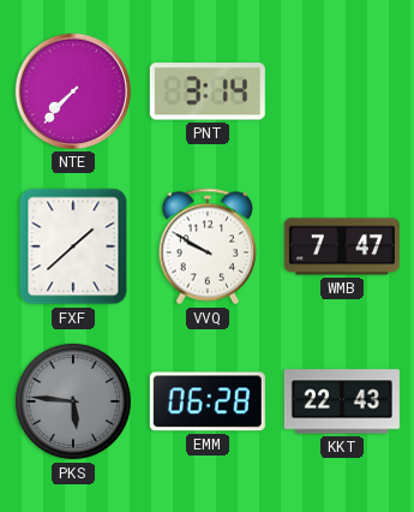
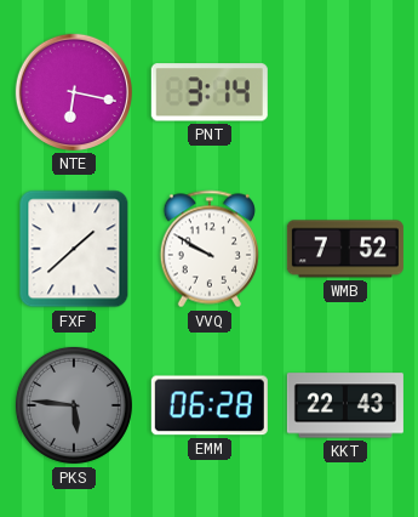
NTE: 7:37 -> 6:17
WMB: 7:47 -> 7:52
